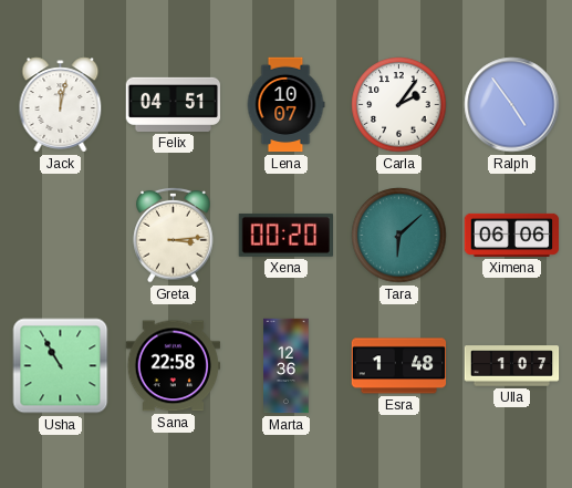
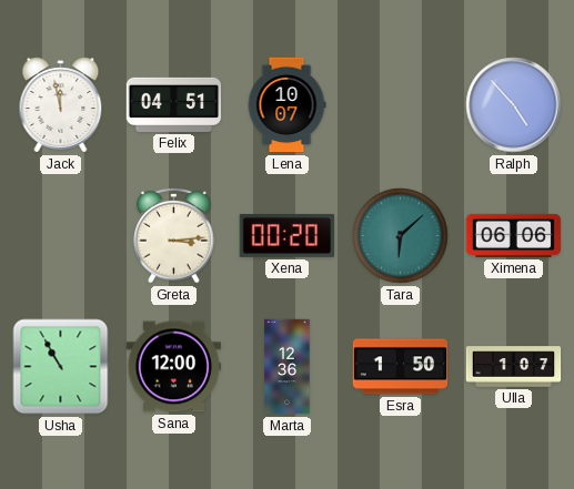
Jack: 12:02 -> 11:58
Carla: 2:06 -> none
Ralph: 4:54 -> 4:53
Sana: 22:58 -> 12:00
Esra: 1:48 -> 1:50
